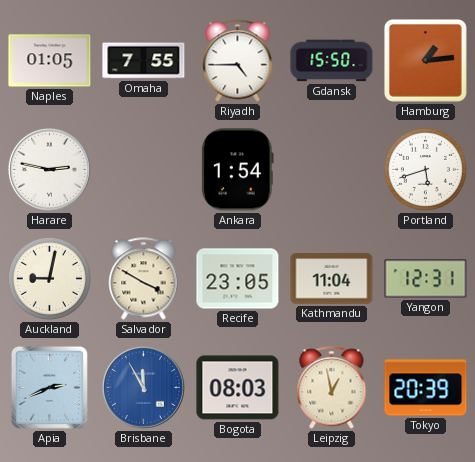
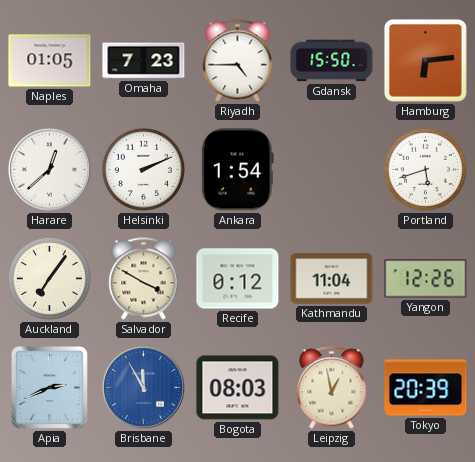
Omaha: 7:55 -> 7:23
Hamburg: 1:14 -> 6:14
Harare: 2:47 -> 12:38
Helsinki: none -> 2:11
Auckland: 9:02 -> 7:06
Recife: 23:05 -> 0:12
Yangon: 12:31 -> 12:26
